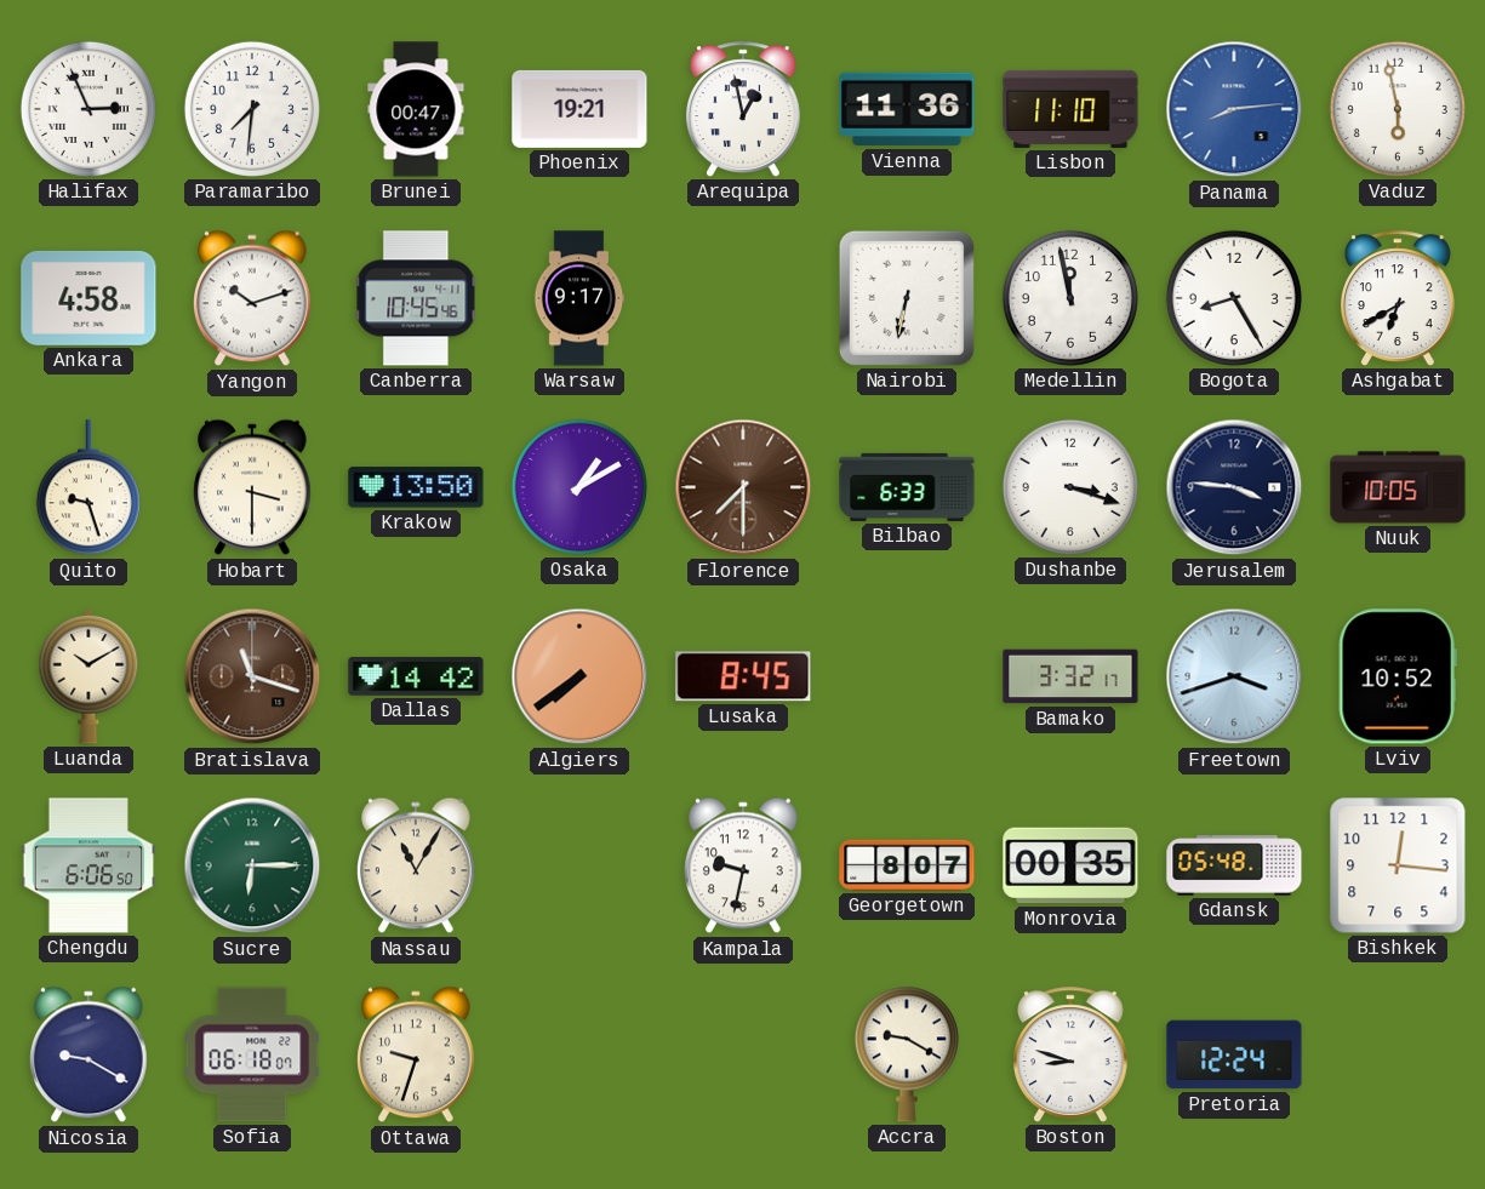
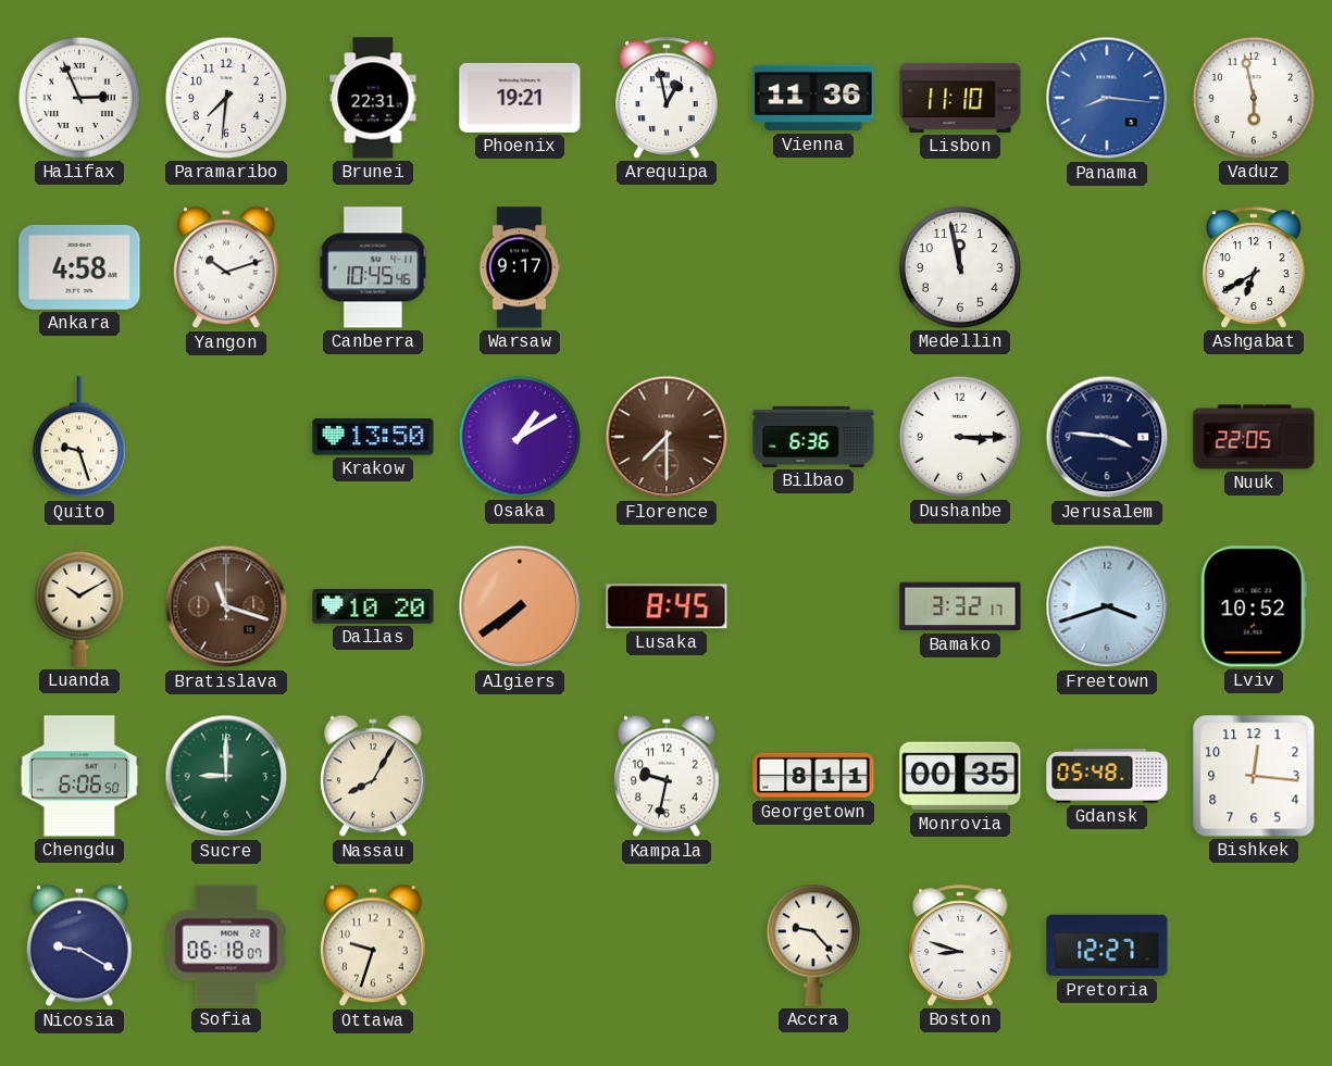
Brunei: 00:47 -> 22:31
Panama: 8:14 -> 8:16
Nairobi: 6:32 -> none
Bogota: 8:25 -> none
Hobart: 3:30 -> none
Bilbao: 6:33 -> 6:36
Dushanbe: 3:18 -> 3:15
Nuuk: 10:05 -> 22:05
Dallas: 14:42 -> 10:20
Sucre: 6:15 -> 9:00
Nassau: 11:05 -> 8:05
Georgetown: 8:07 -> 8:11
Accra: 9:20 -> 9:23
Pretoria: 12:24 -> 12:27
